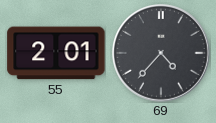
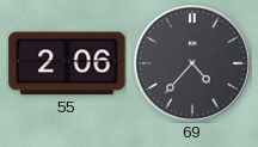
55: 2:01 -> 2:06
